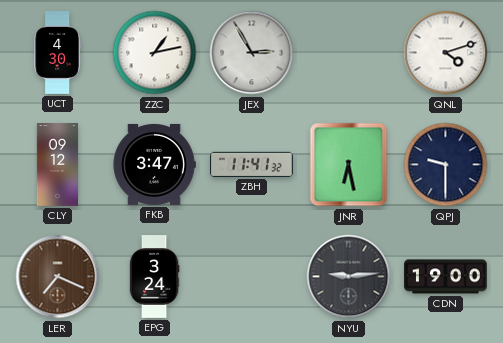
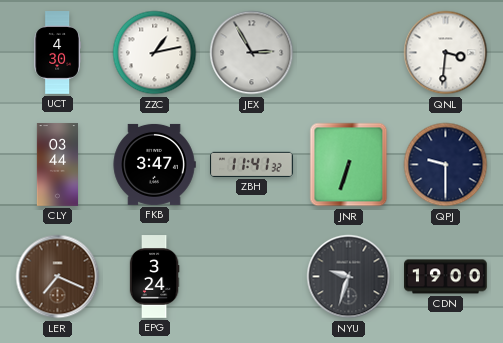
QNL: 4:12 -> 3:31
CLY: 09:12 -> 03:44
JNR: 6:28 -> 6:33
NYU: 9:14 -> 9:33
